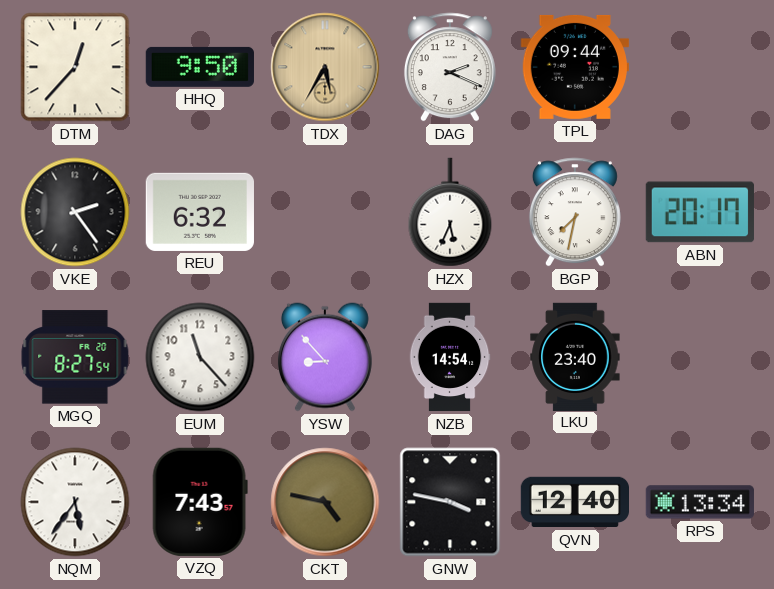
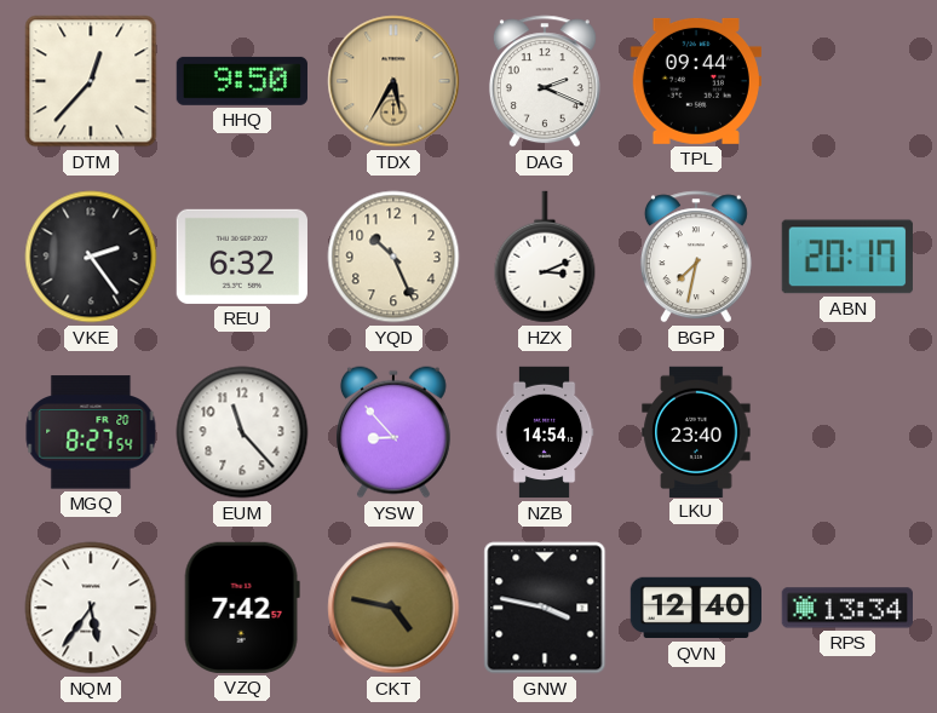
YQD: none -> 10:26
HZX: 5:34 -> 3:11
VZQ: 7:43 -> 7:42
